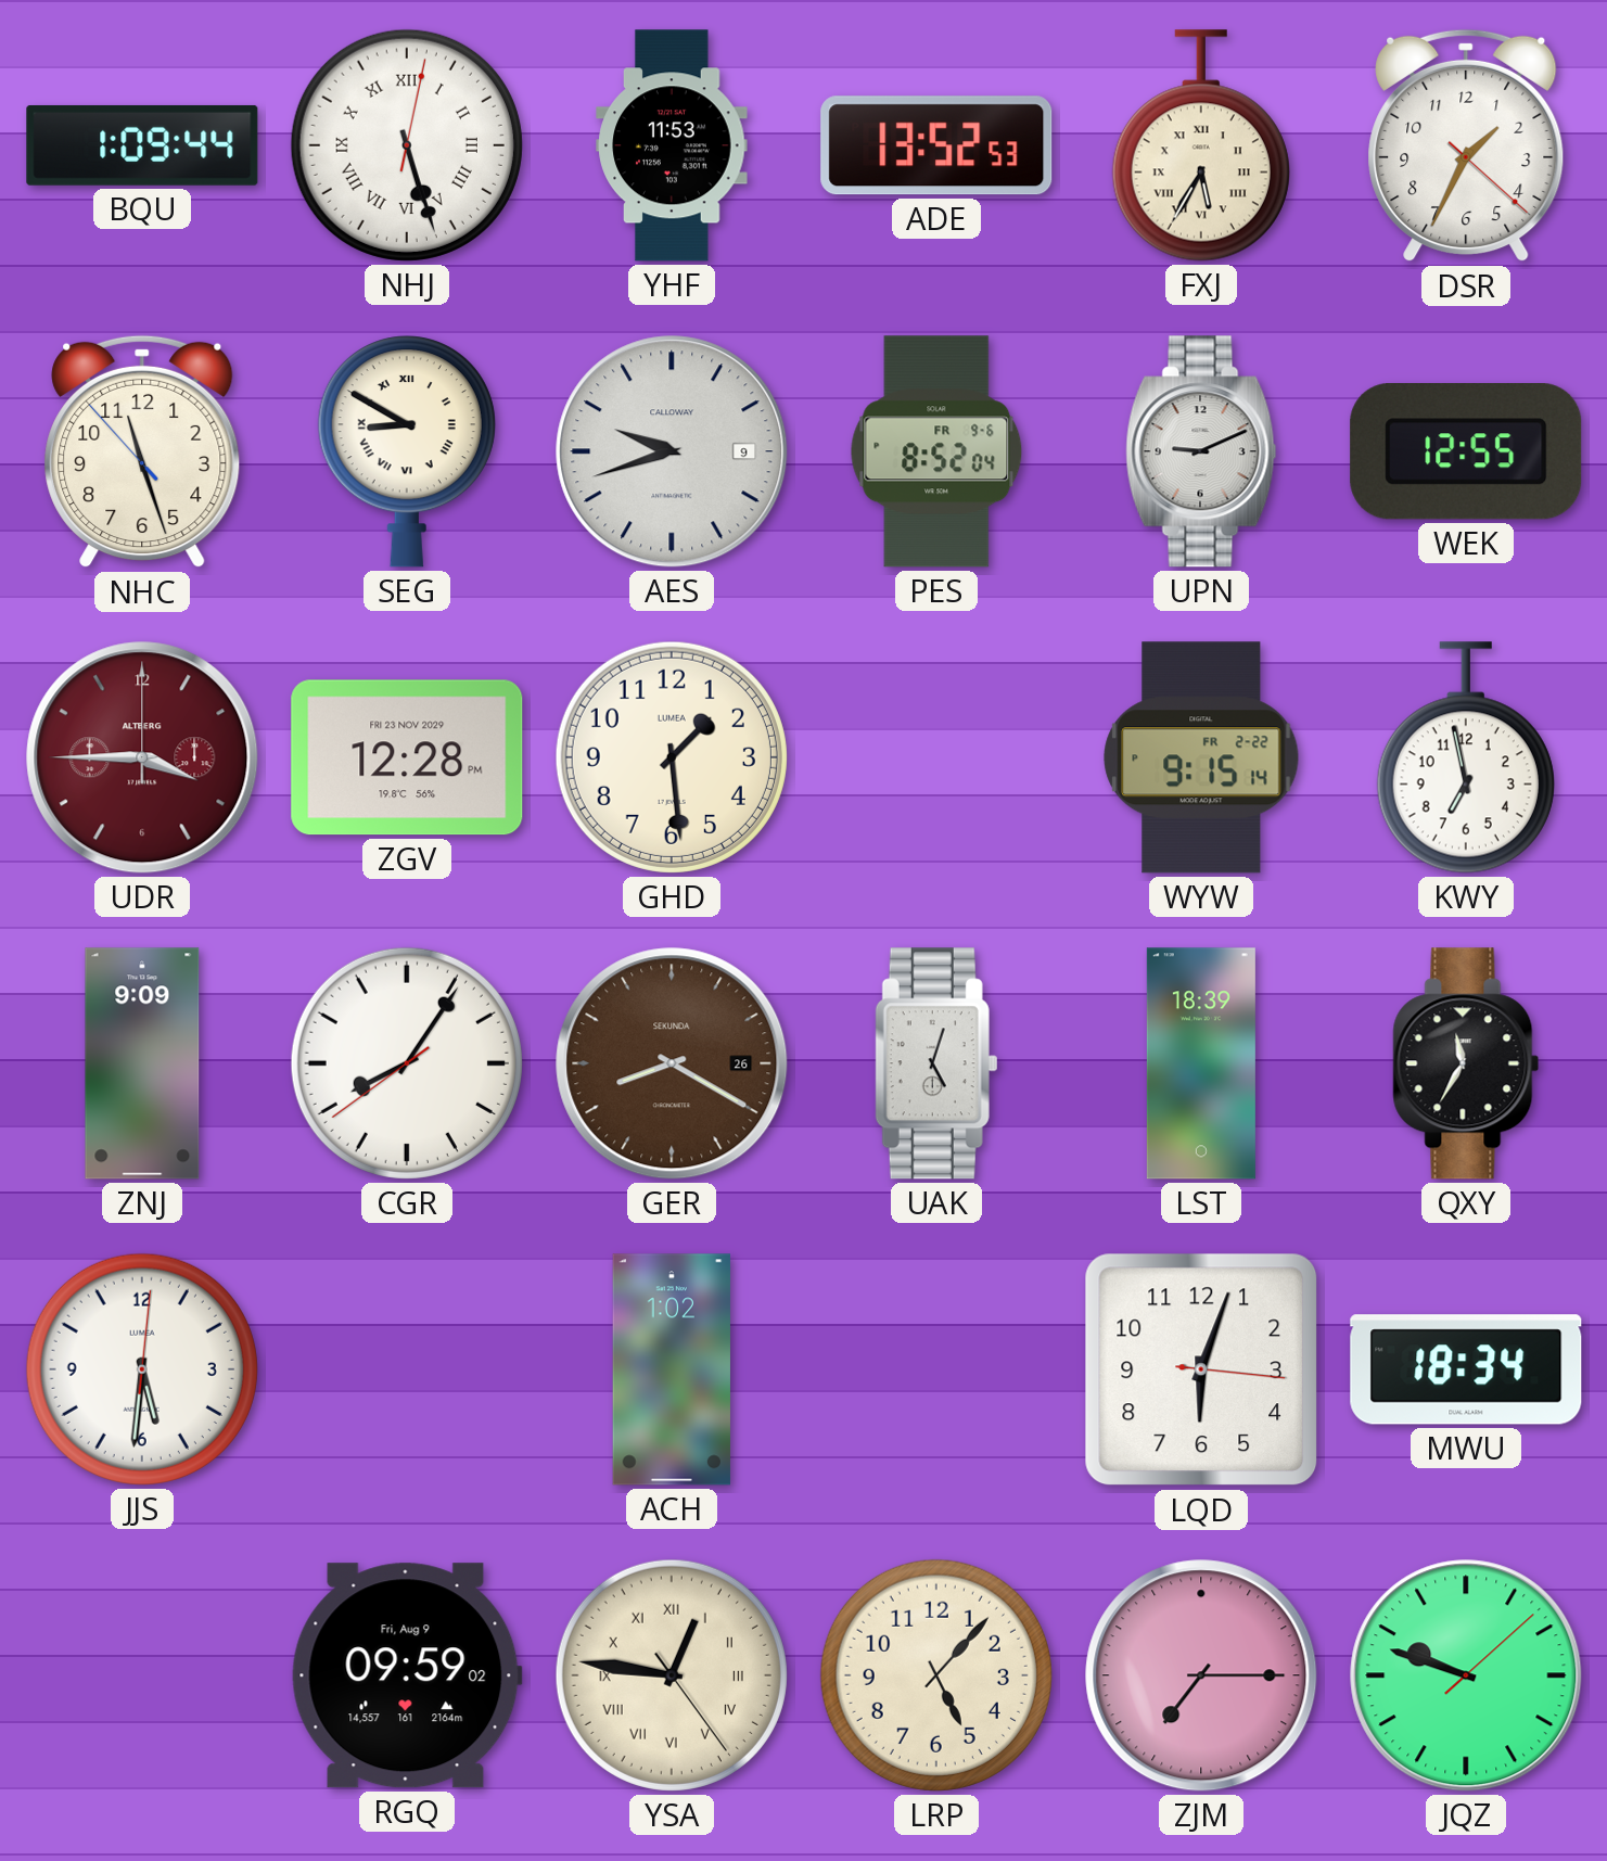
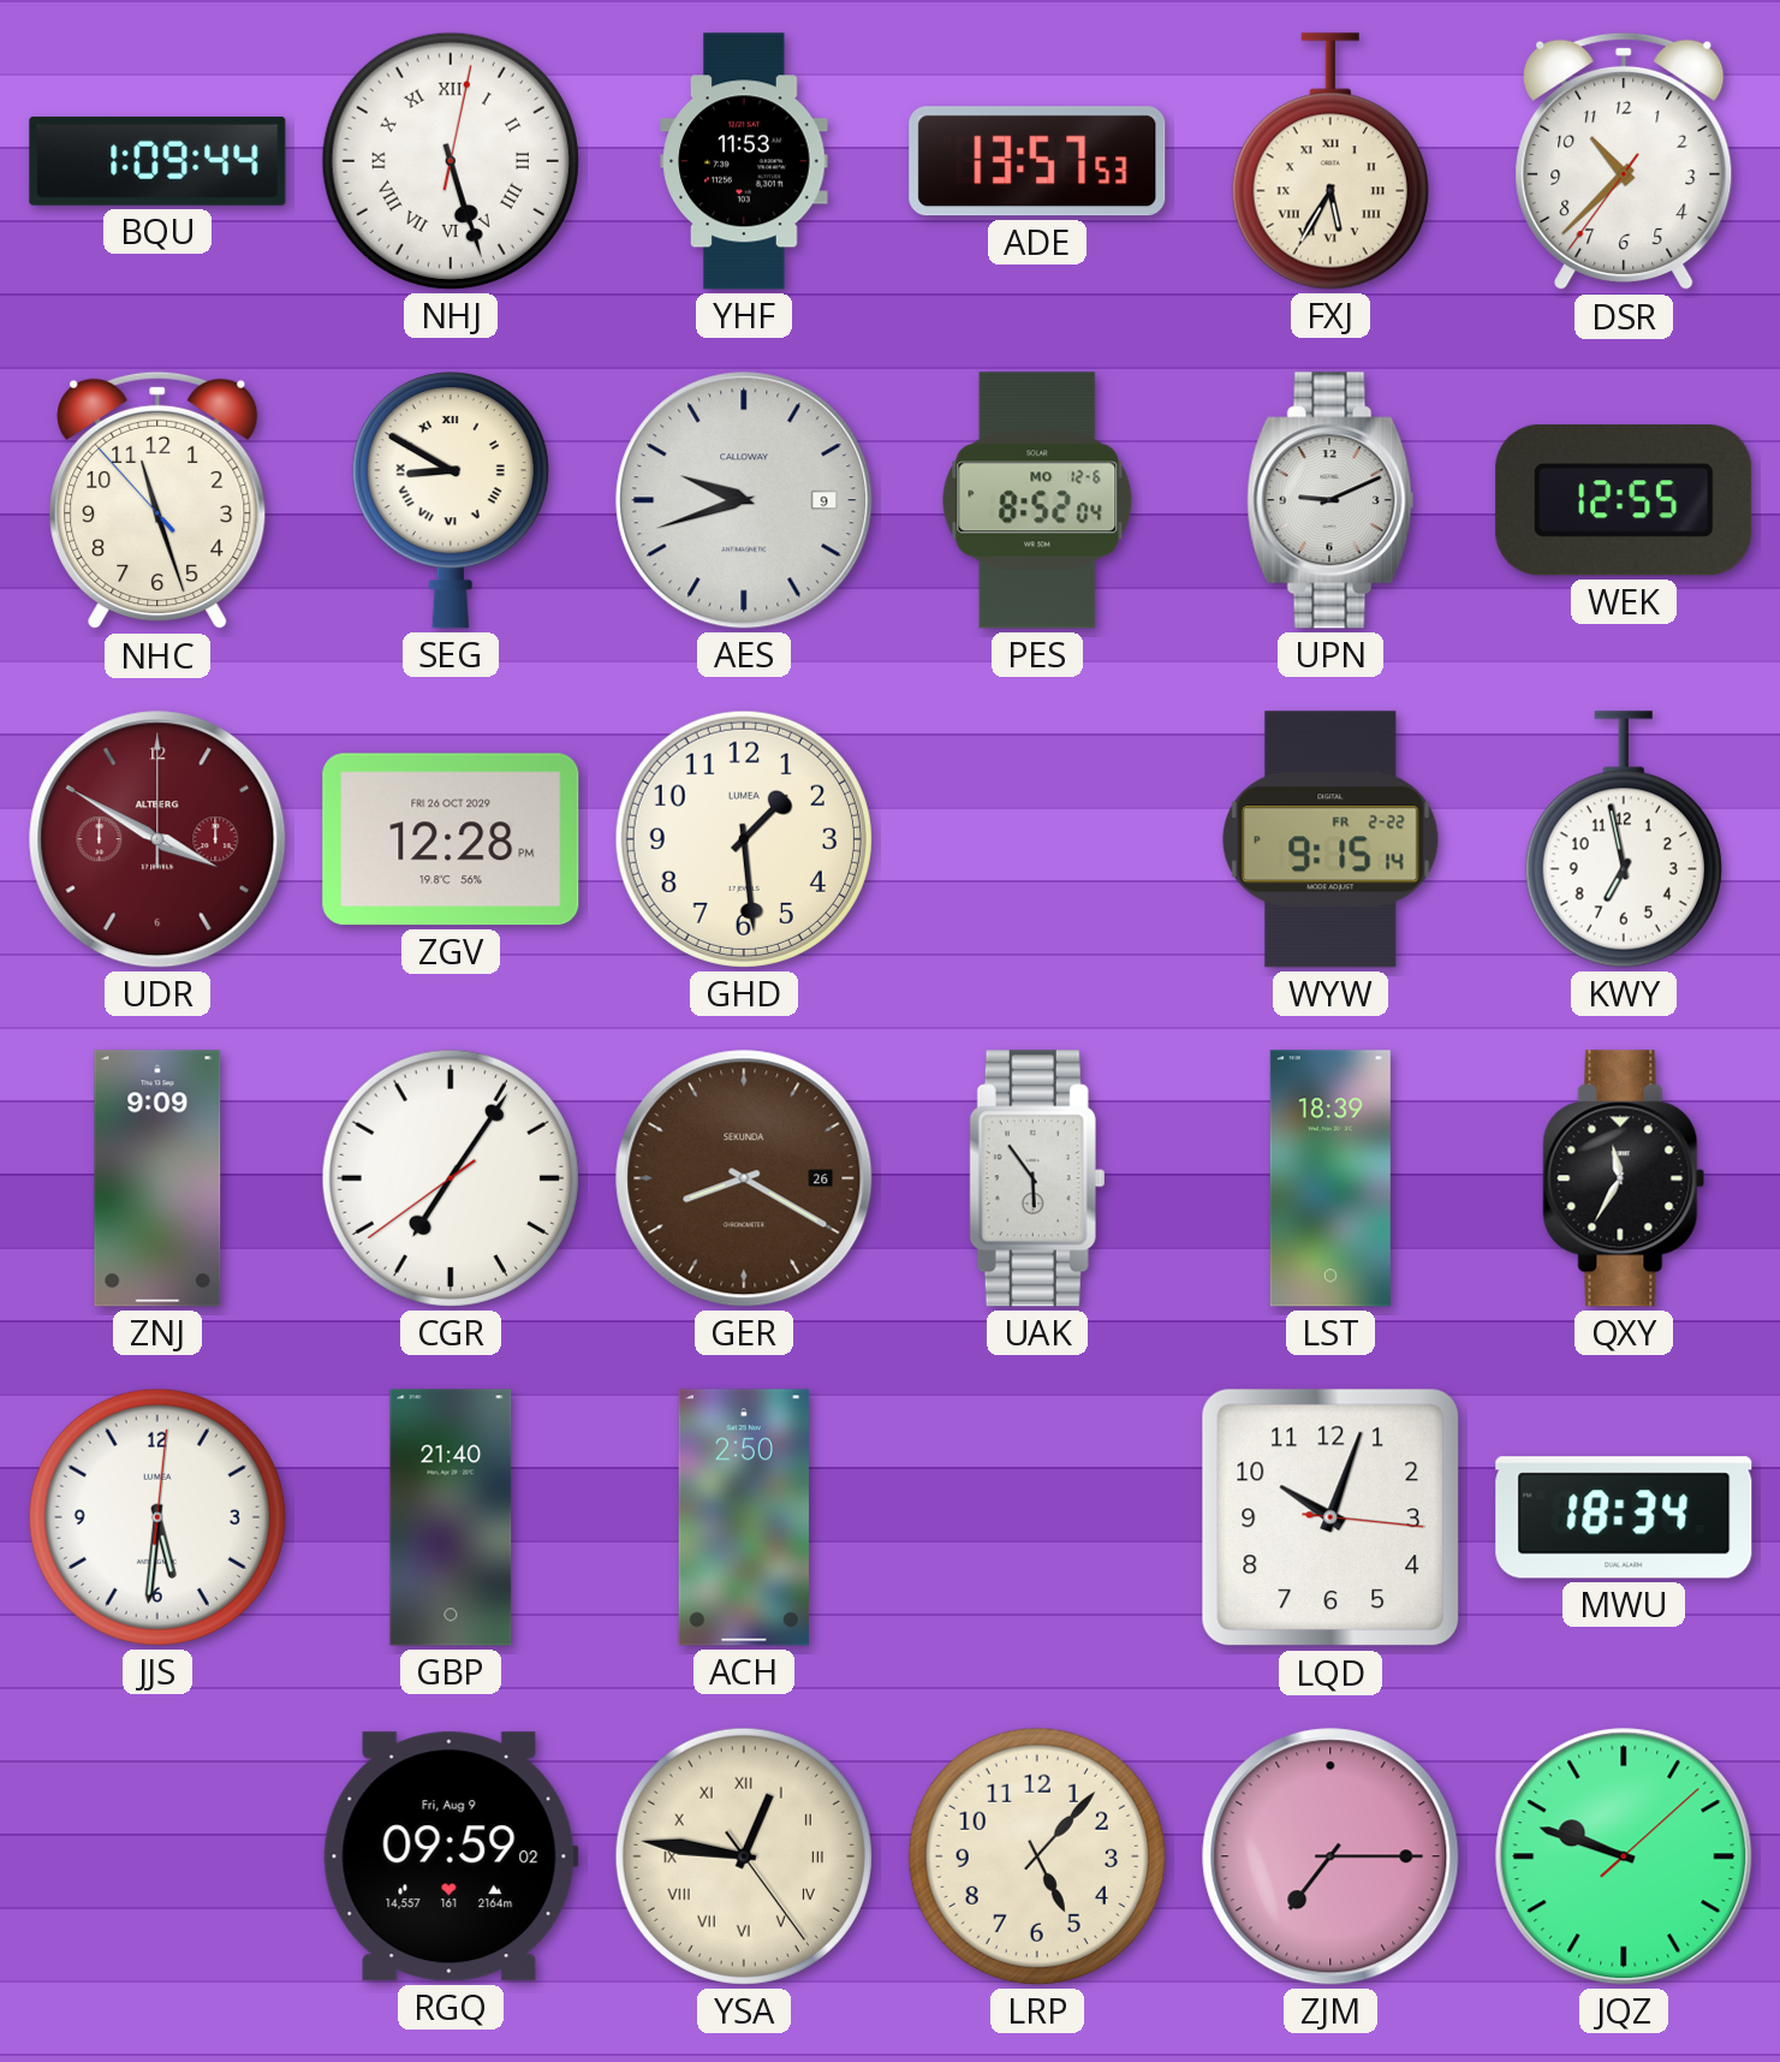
ADE: 13:52 -> 13:57
DSR: 1:34 -> 10:37
PES date: FR 9-6 -> MO 12-6
UDR: 3:45 -> 3:50
ZGV date: FRI 23 NOV 2029 -> FRI 26 OCT 2029
CGR: 8:05 -> 7:05
UAK: 5:03 -> 5:54
GBP: none -> 21:40
ACH: 1:02 -> 2:50
LQD: 6:03 -> 10:03
